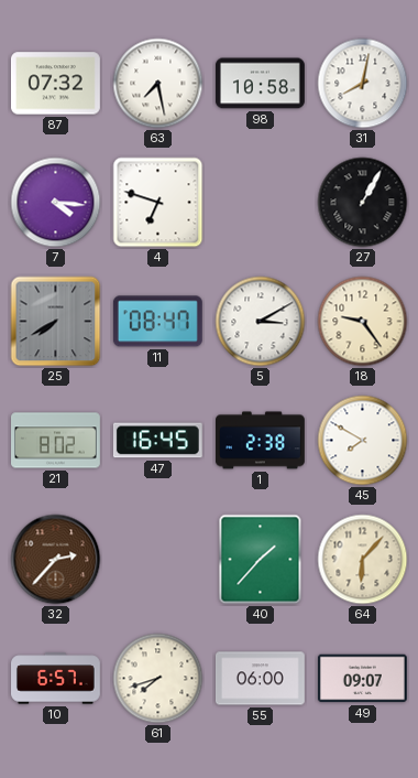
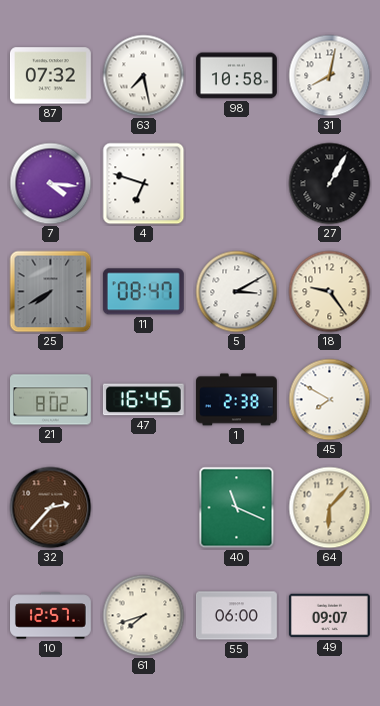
40: 1:37 -> 11:19
10: 6:57 -> 12:57
